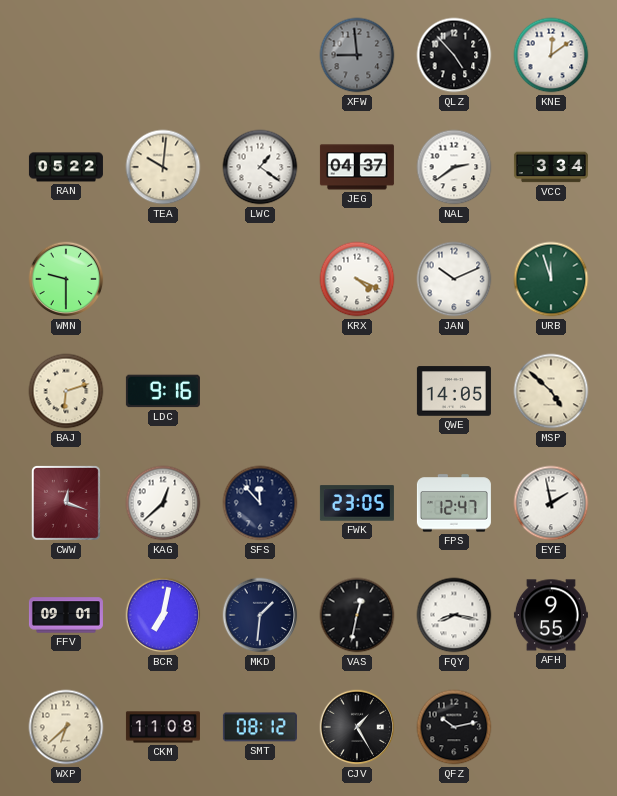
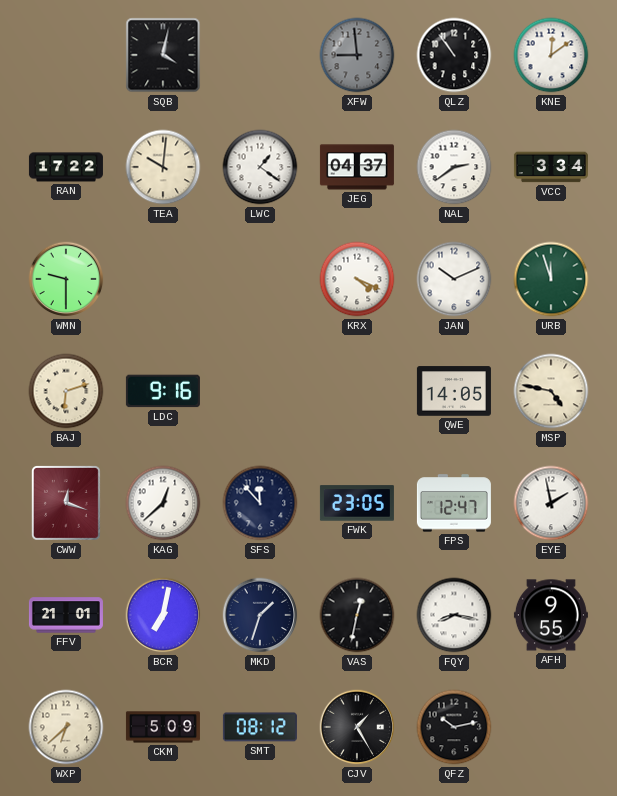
SQB: none -> 4:02
QLZ: 4:53 -> 10:54
RAN: 05:22 -> 17:22
MSP: 4:52 -> 4:47
FFV: 09:01 -> 21:01
MKD: 1:31 -> 1:33
CKM: 11:08 -> 5:09
